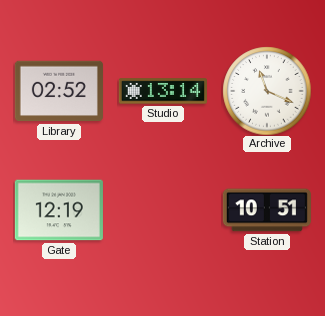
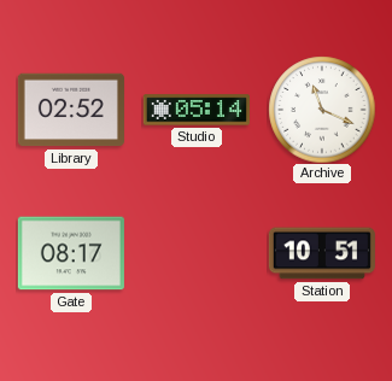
Studio: 13:14 -> 05:14
Gate: 12:19 -> 08:17
